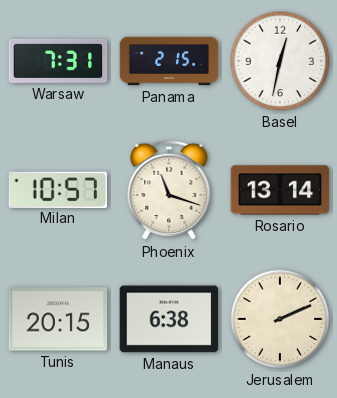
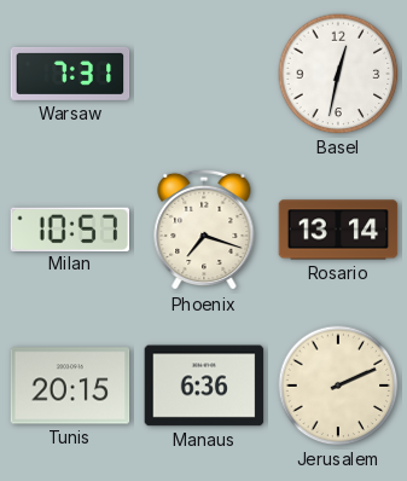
Panama: 2:15 -> none
Phoenix: 11:18 -> 7:18
Manaus: 6:38 -> 6:36
